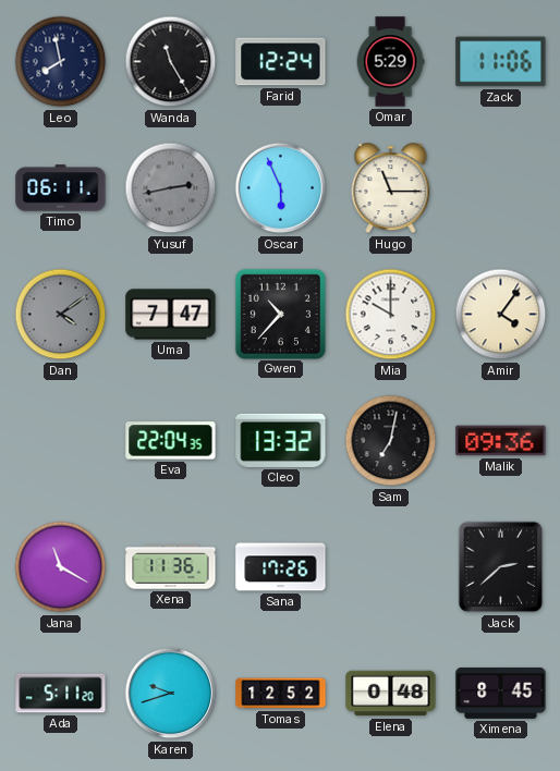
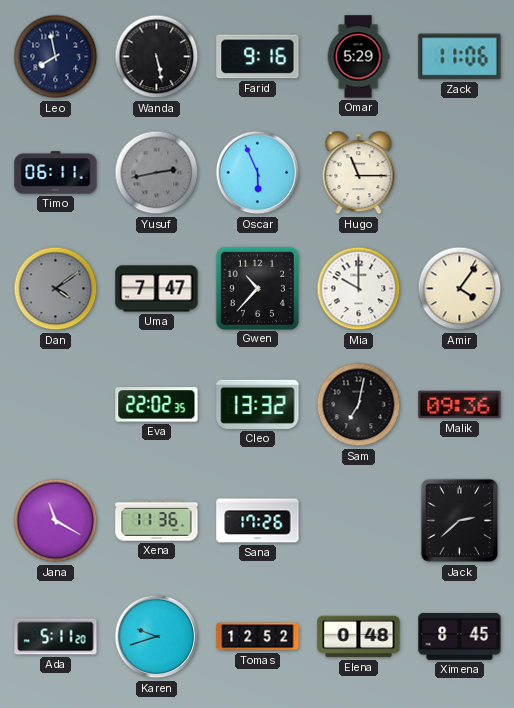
Wanda: 11:25 -> 5:28
Farid: 12:24 -> 9:16
Eva: 22:04 -> 22:02
